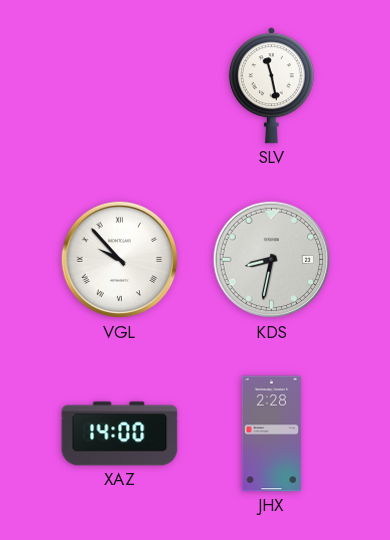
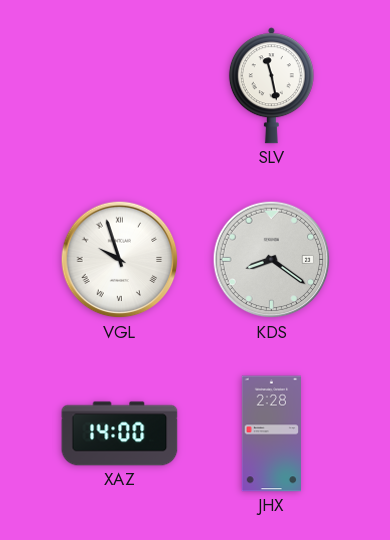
VGL: 9:53 -> 9:57
KDS: 8:32 -> 8:21
